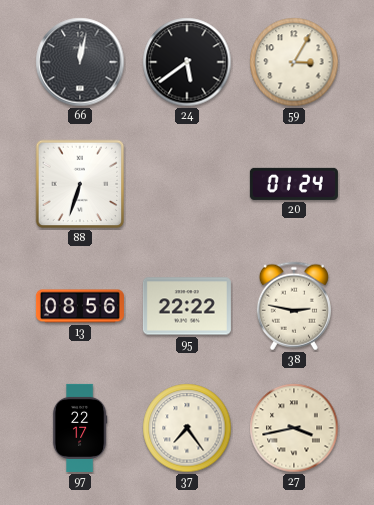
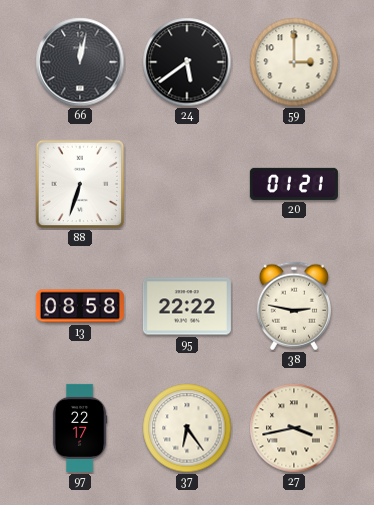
59: 3:05 -> 3:00
20: 01:24 -> 01:21
13: 08:56 -> 08:58
37: 7:24 -> 6:24
